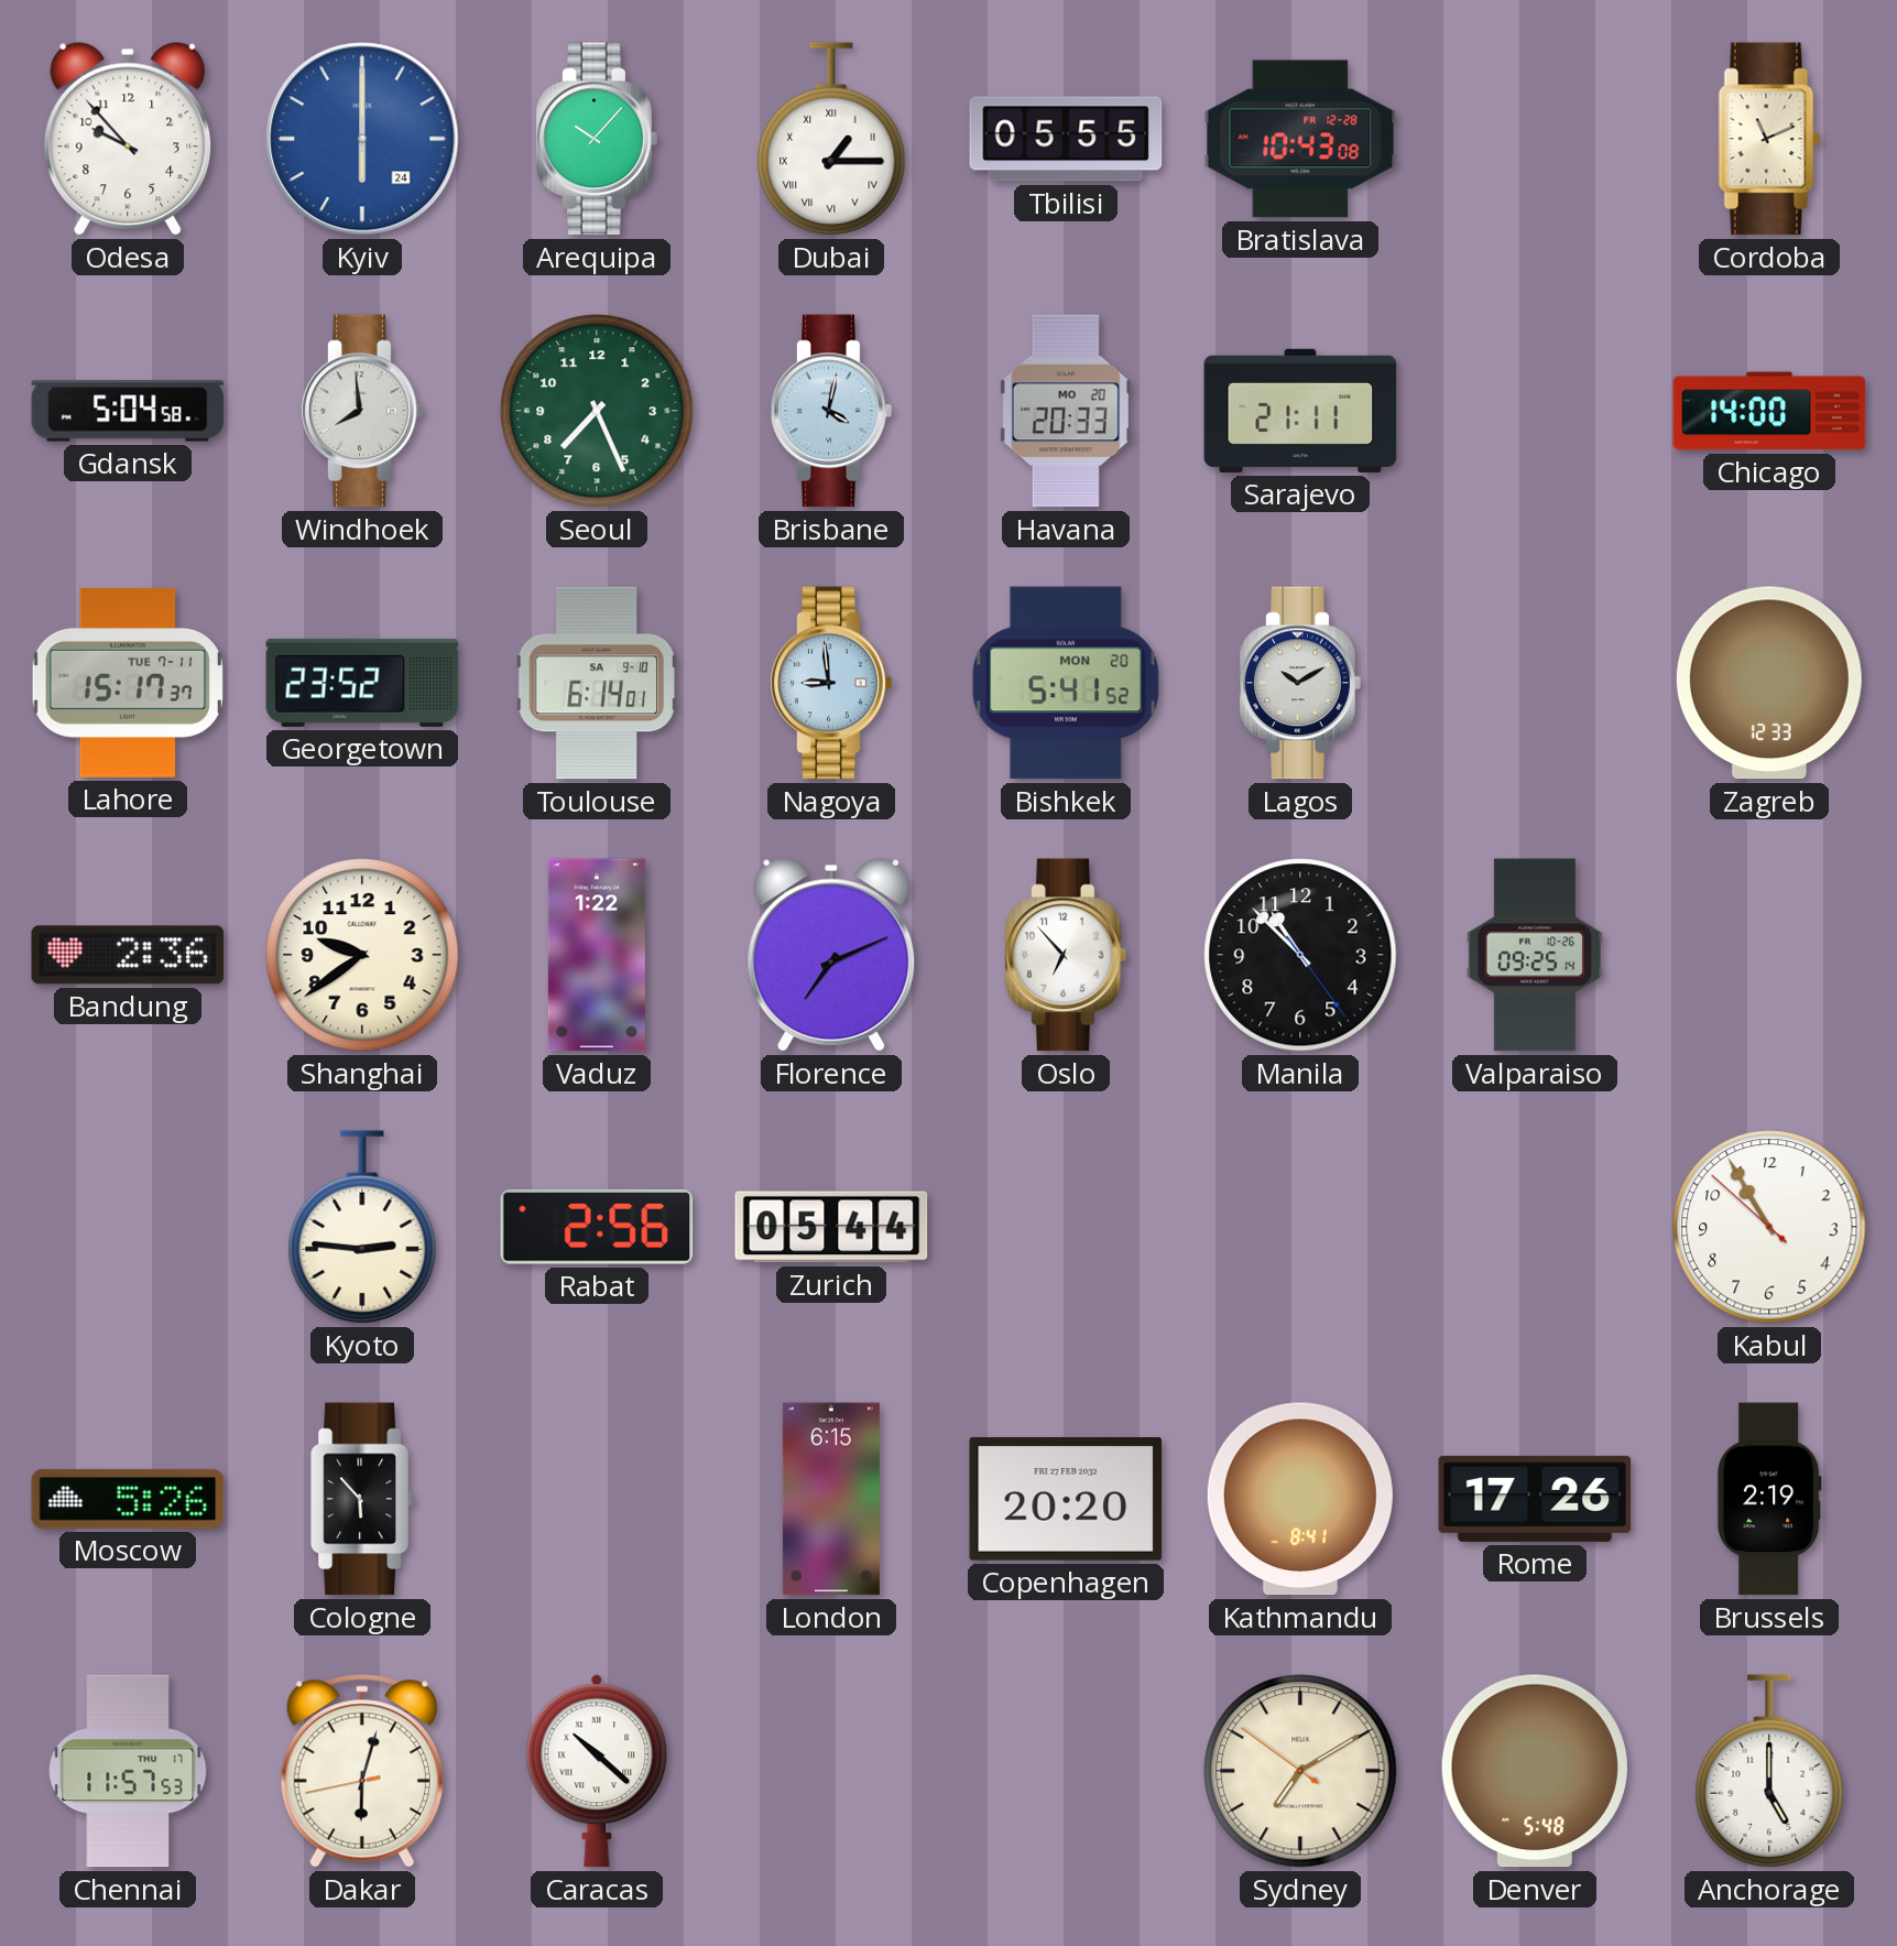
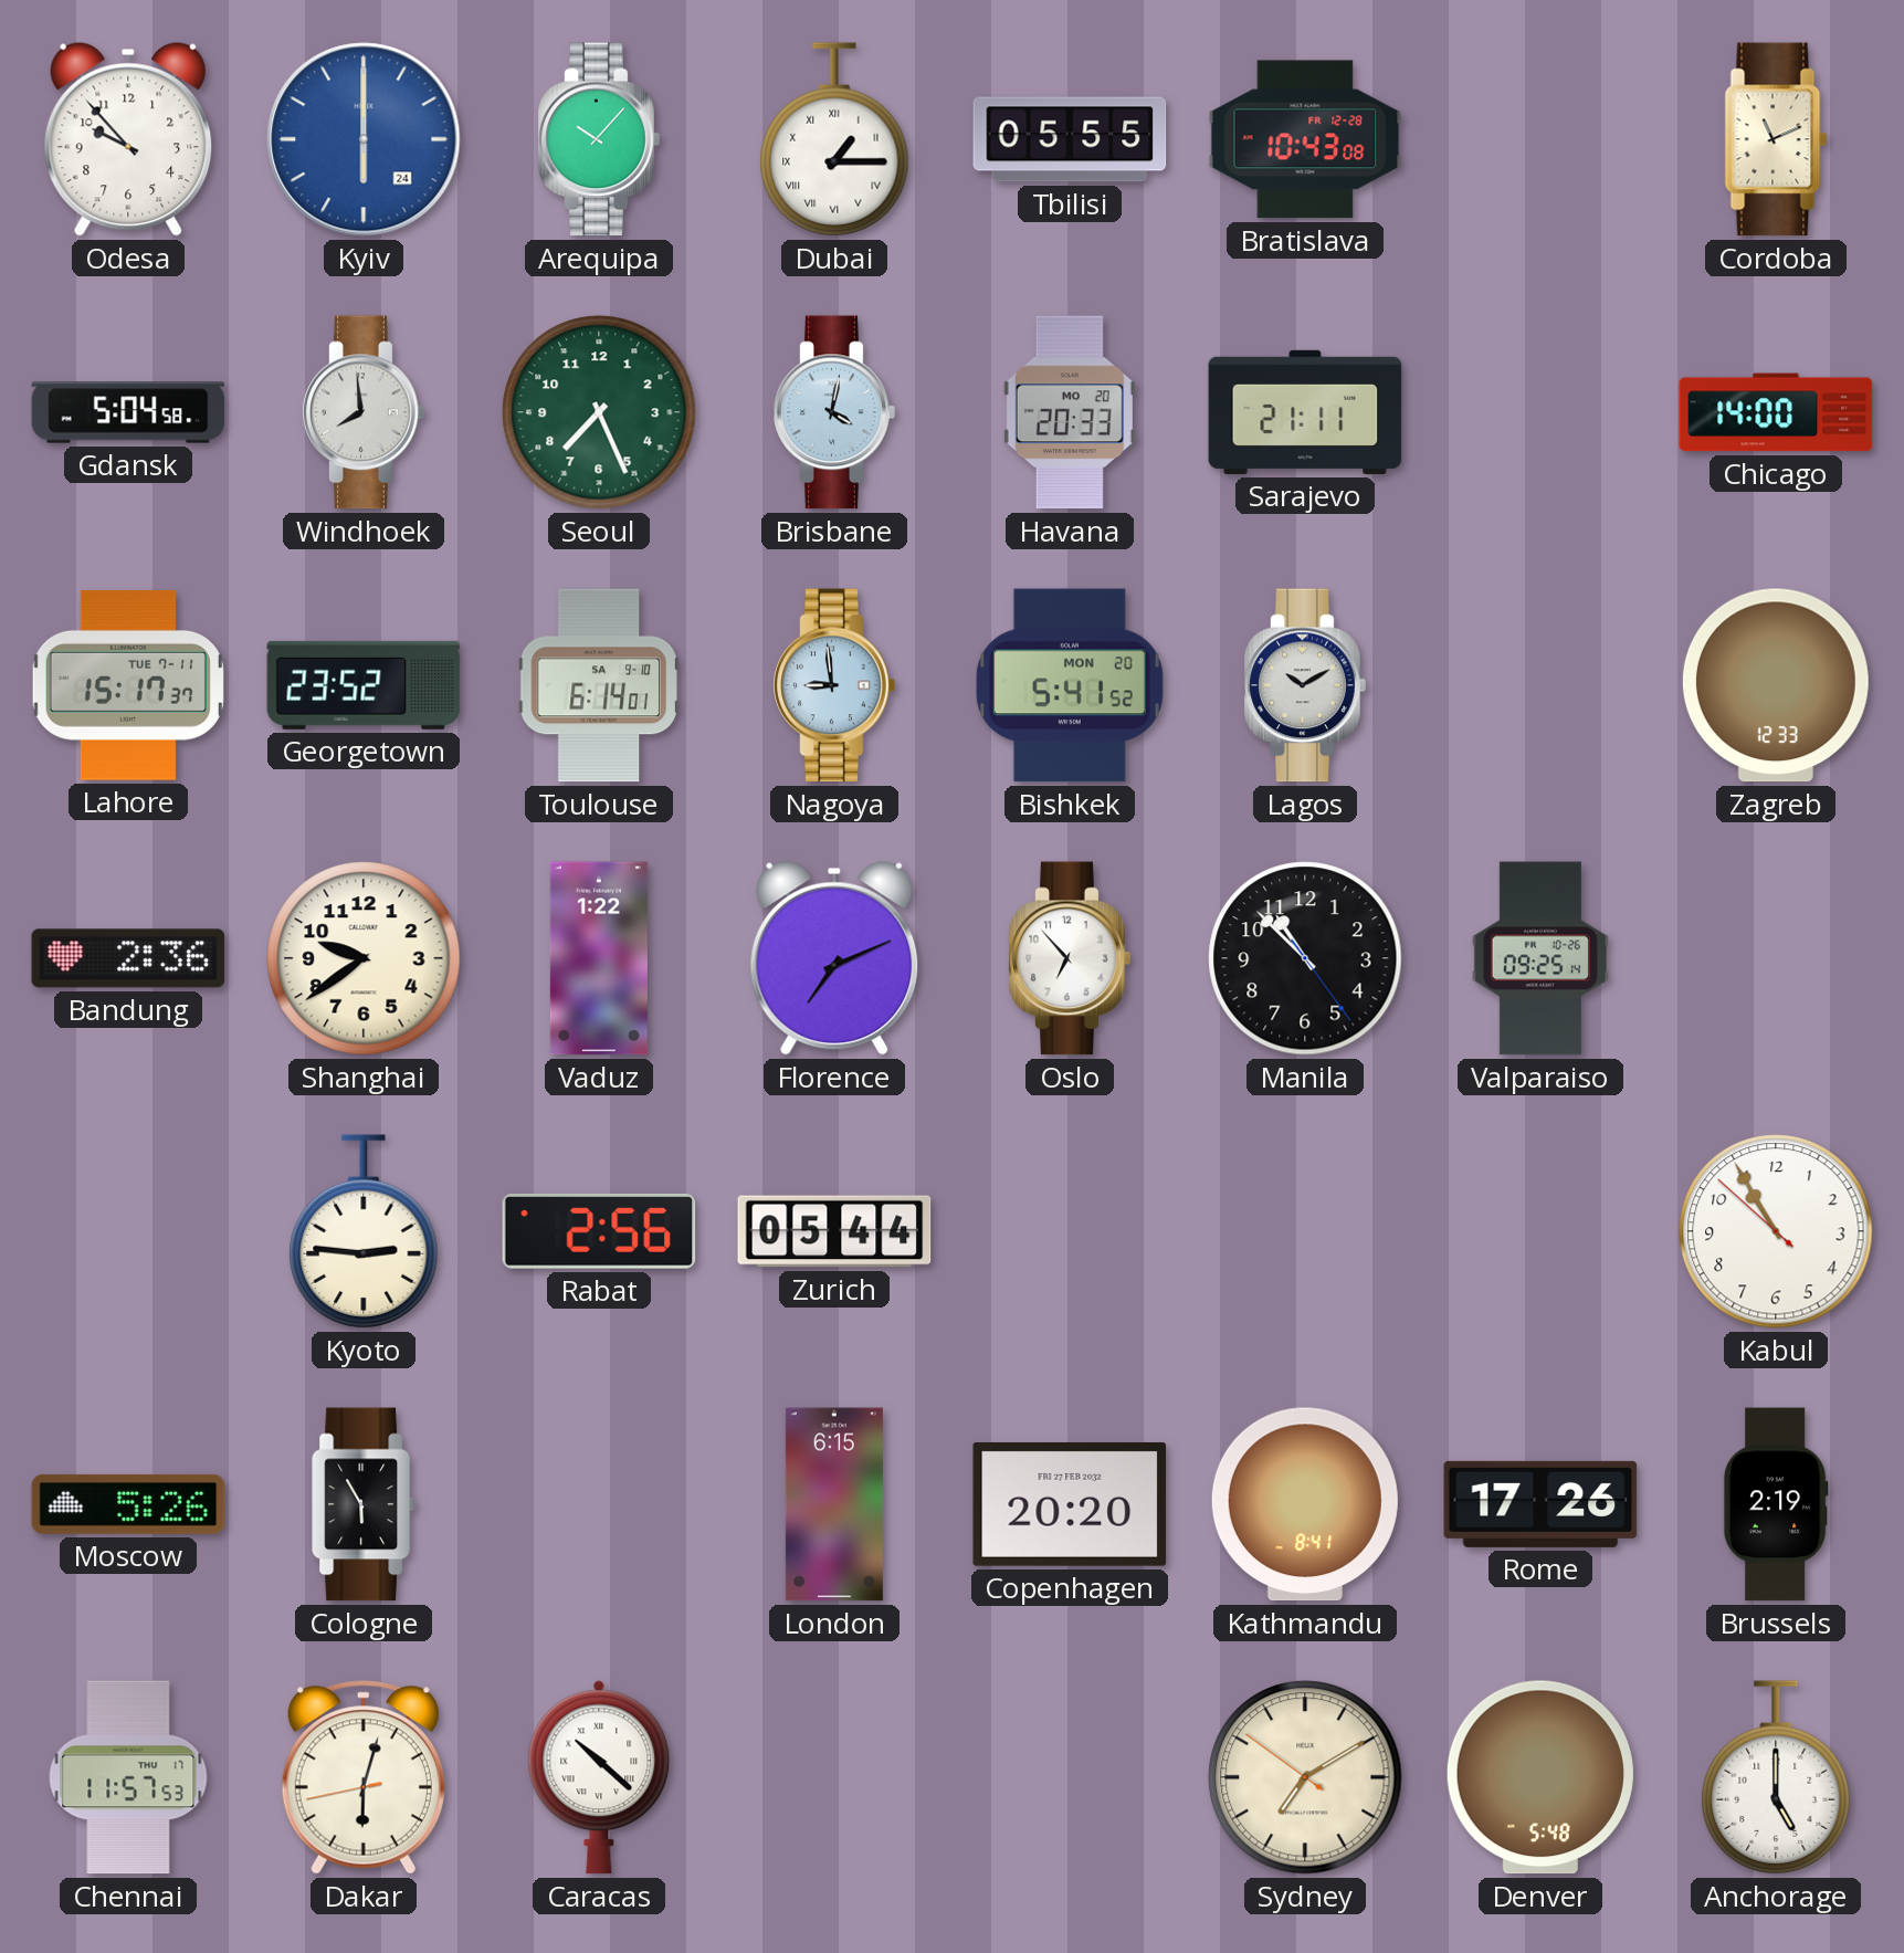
Cologne: 5:53 -> 5:55
